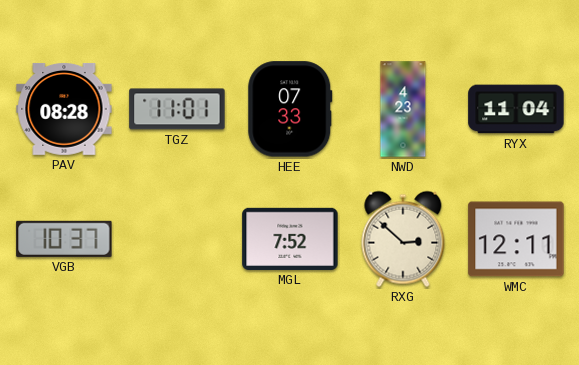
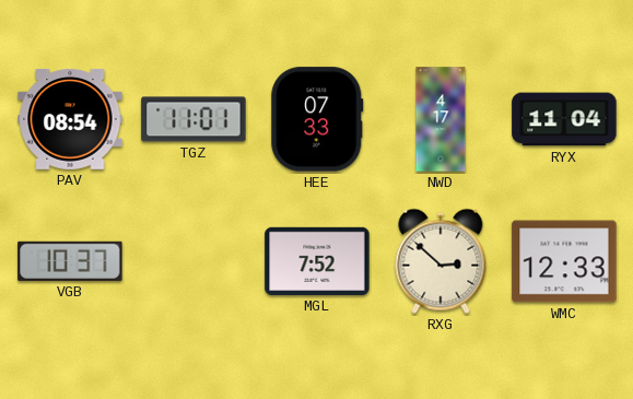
PAV: 08:28 -> 08:54
NWD: 4:23 -> 4:17
WMC: 12:11 -> 12:33
